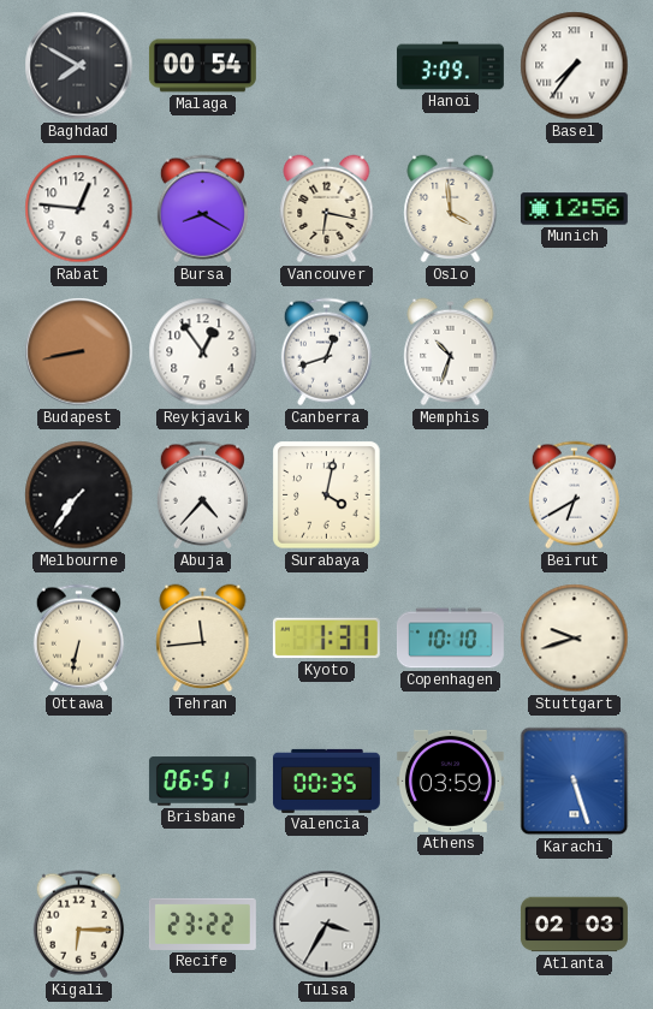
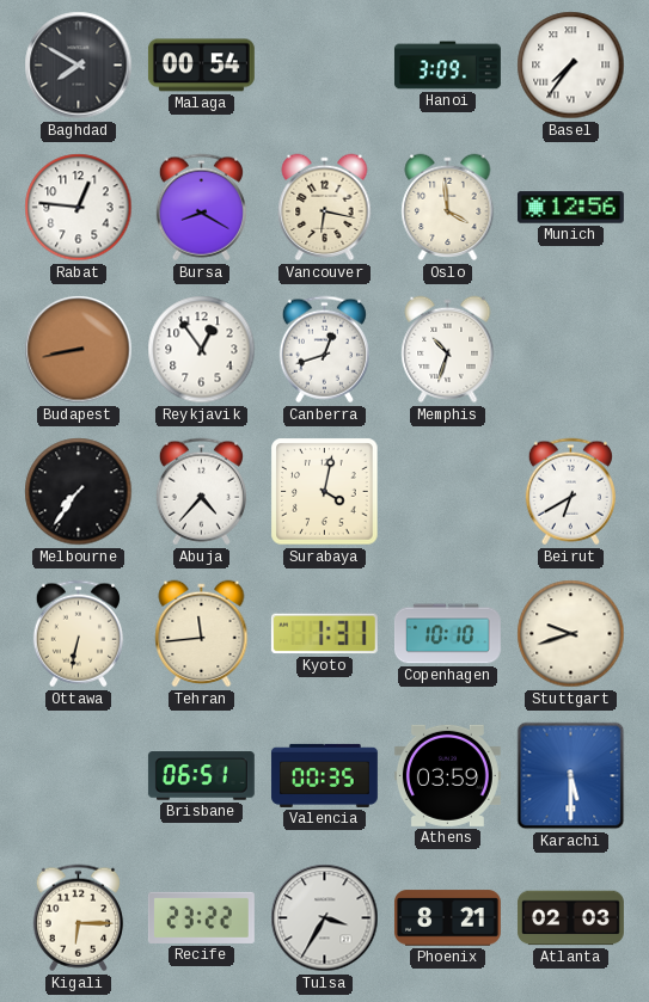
Karachi: 5:27 -> 5:30
Phoenix: none -> 8:21
